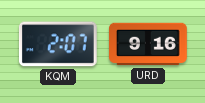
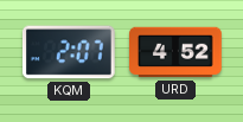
URD: 9:16 -> 4:52
